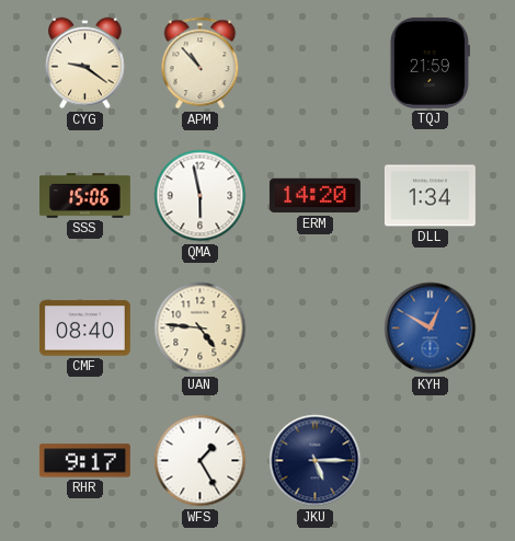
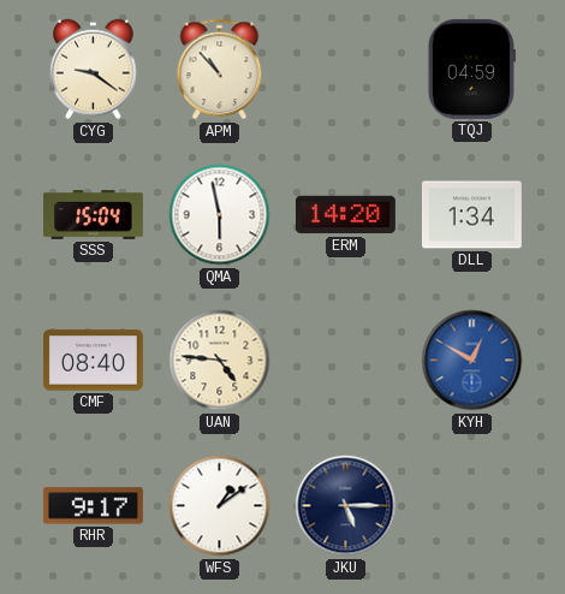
TQJ: 21:59 -> 04:59
SSS: 15:06 -> 15:04
WFS: 1:25 -> 1:09
